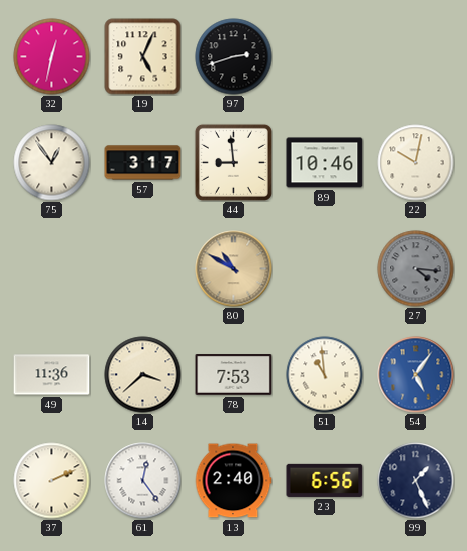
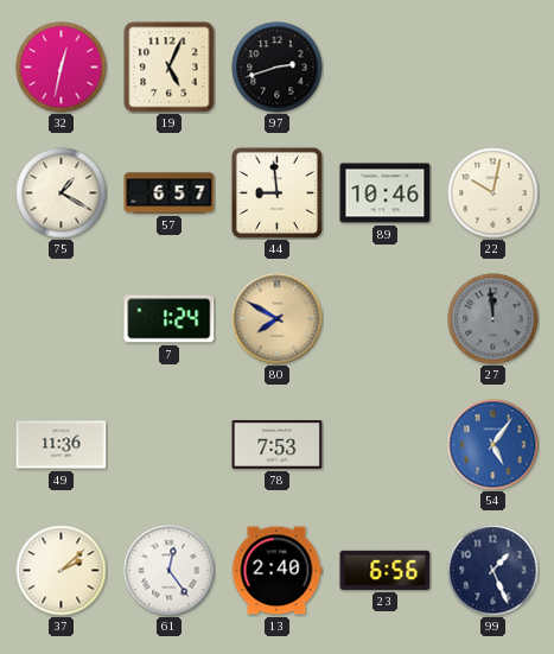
75: 12:54 -> 1:20
57: 3:17 -> 6:57
7: none -> 1:24
80: 10:50 -> 7:50
27: 4:16 -> 11:59
14: 3:38 -> none
51: 10:59 -> none
37: 2:11 -> 2:08
